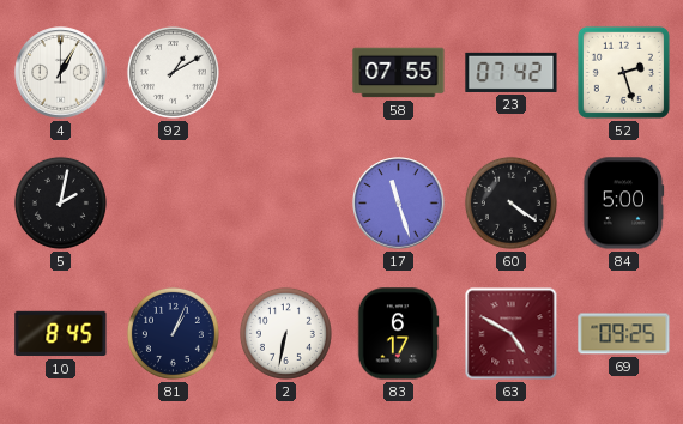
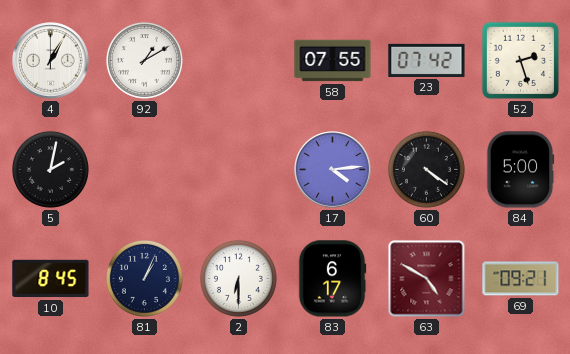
17: 11:27 -> 4:14
2: 6:32 -> 6:30
69: 09:25 -> 09:21
